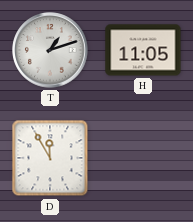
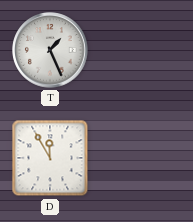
T: 1:12 -> 1:26
H: 11:05 -> none
